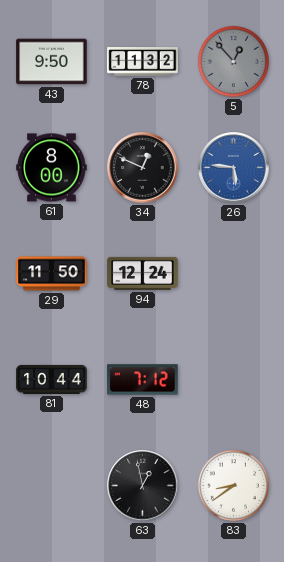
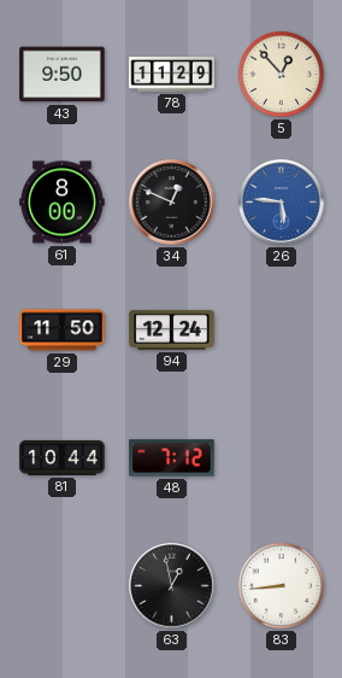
78: 11:32 -> 11:29
5 dial: grey -> cream
83: 8:39 -> 8:44
